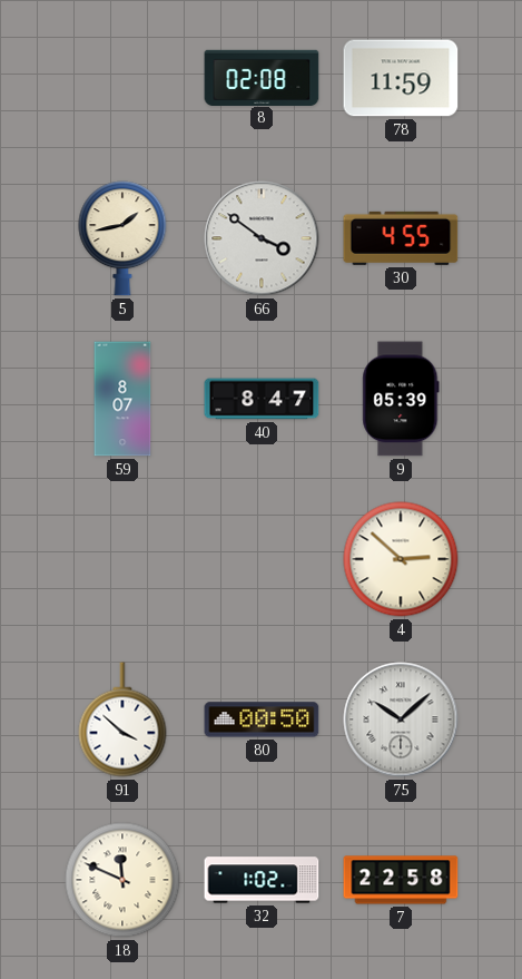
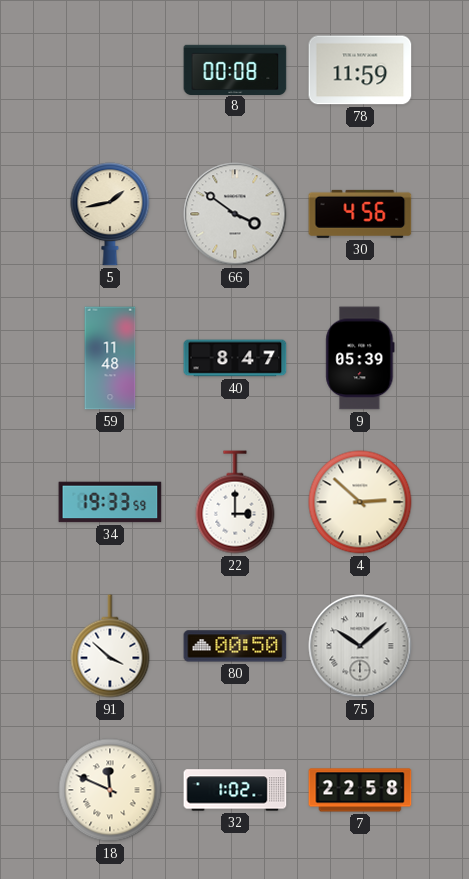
8: 02:08 -> 00:08
30: 4:55 -> 4:56
59: 8:07 -> 11:48
34: none -> 19:33
22: none -> 3:00
